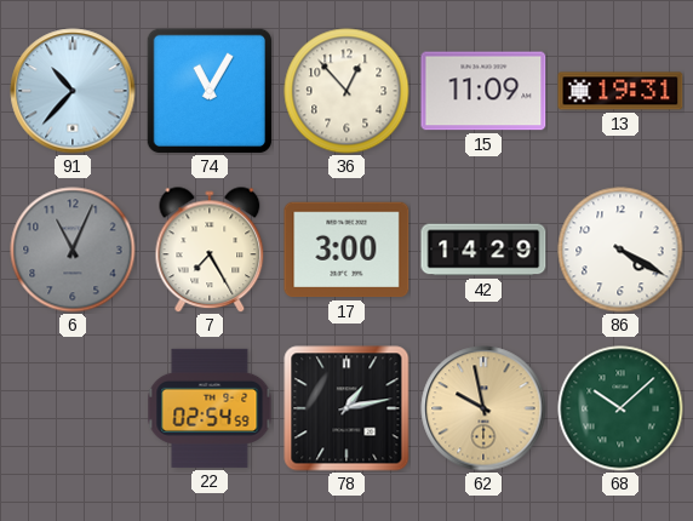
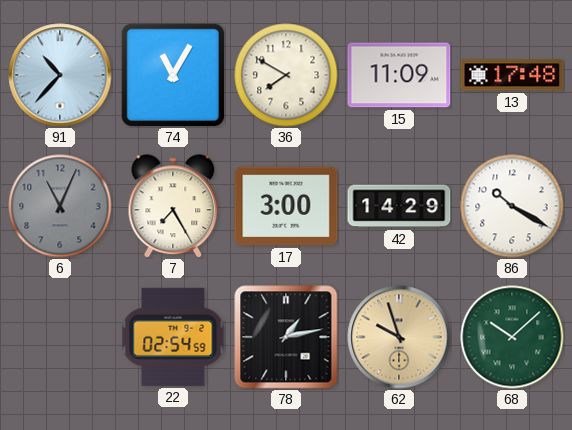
36: 12:53 -> 7:50
13: 19:31 -> 17:48
86: 4:20 -> 10:20
62: 9:58 -> 9:57
